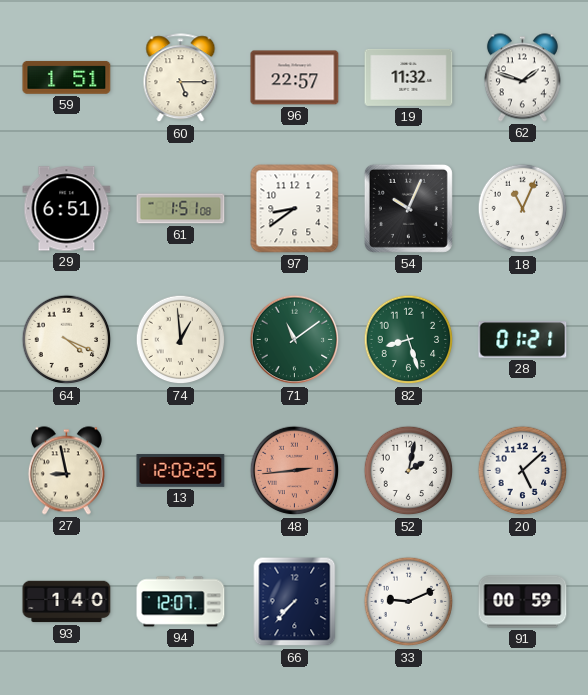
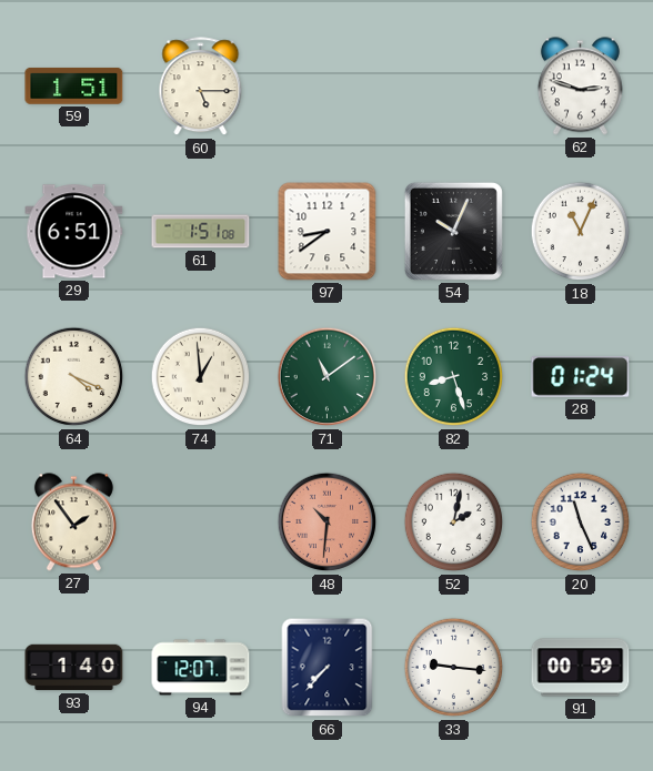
96: 22:57 -> none
19: 11:32 -> none
62: 1:48 -> 2:48
28: 01:21 -> 01:24
27: 8:58 -> 1:54
13: 12:02 -> none
48: 2:44 -> 10:31
20: 5:08 -> 11:26
33: 9:11 -> 9:16
